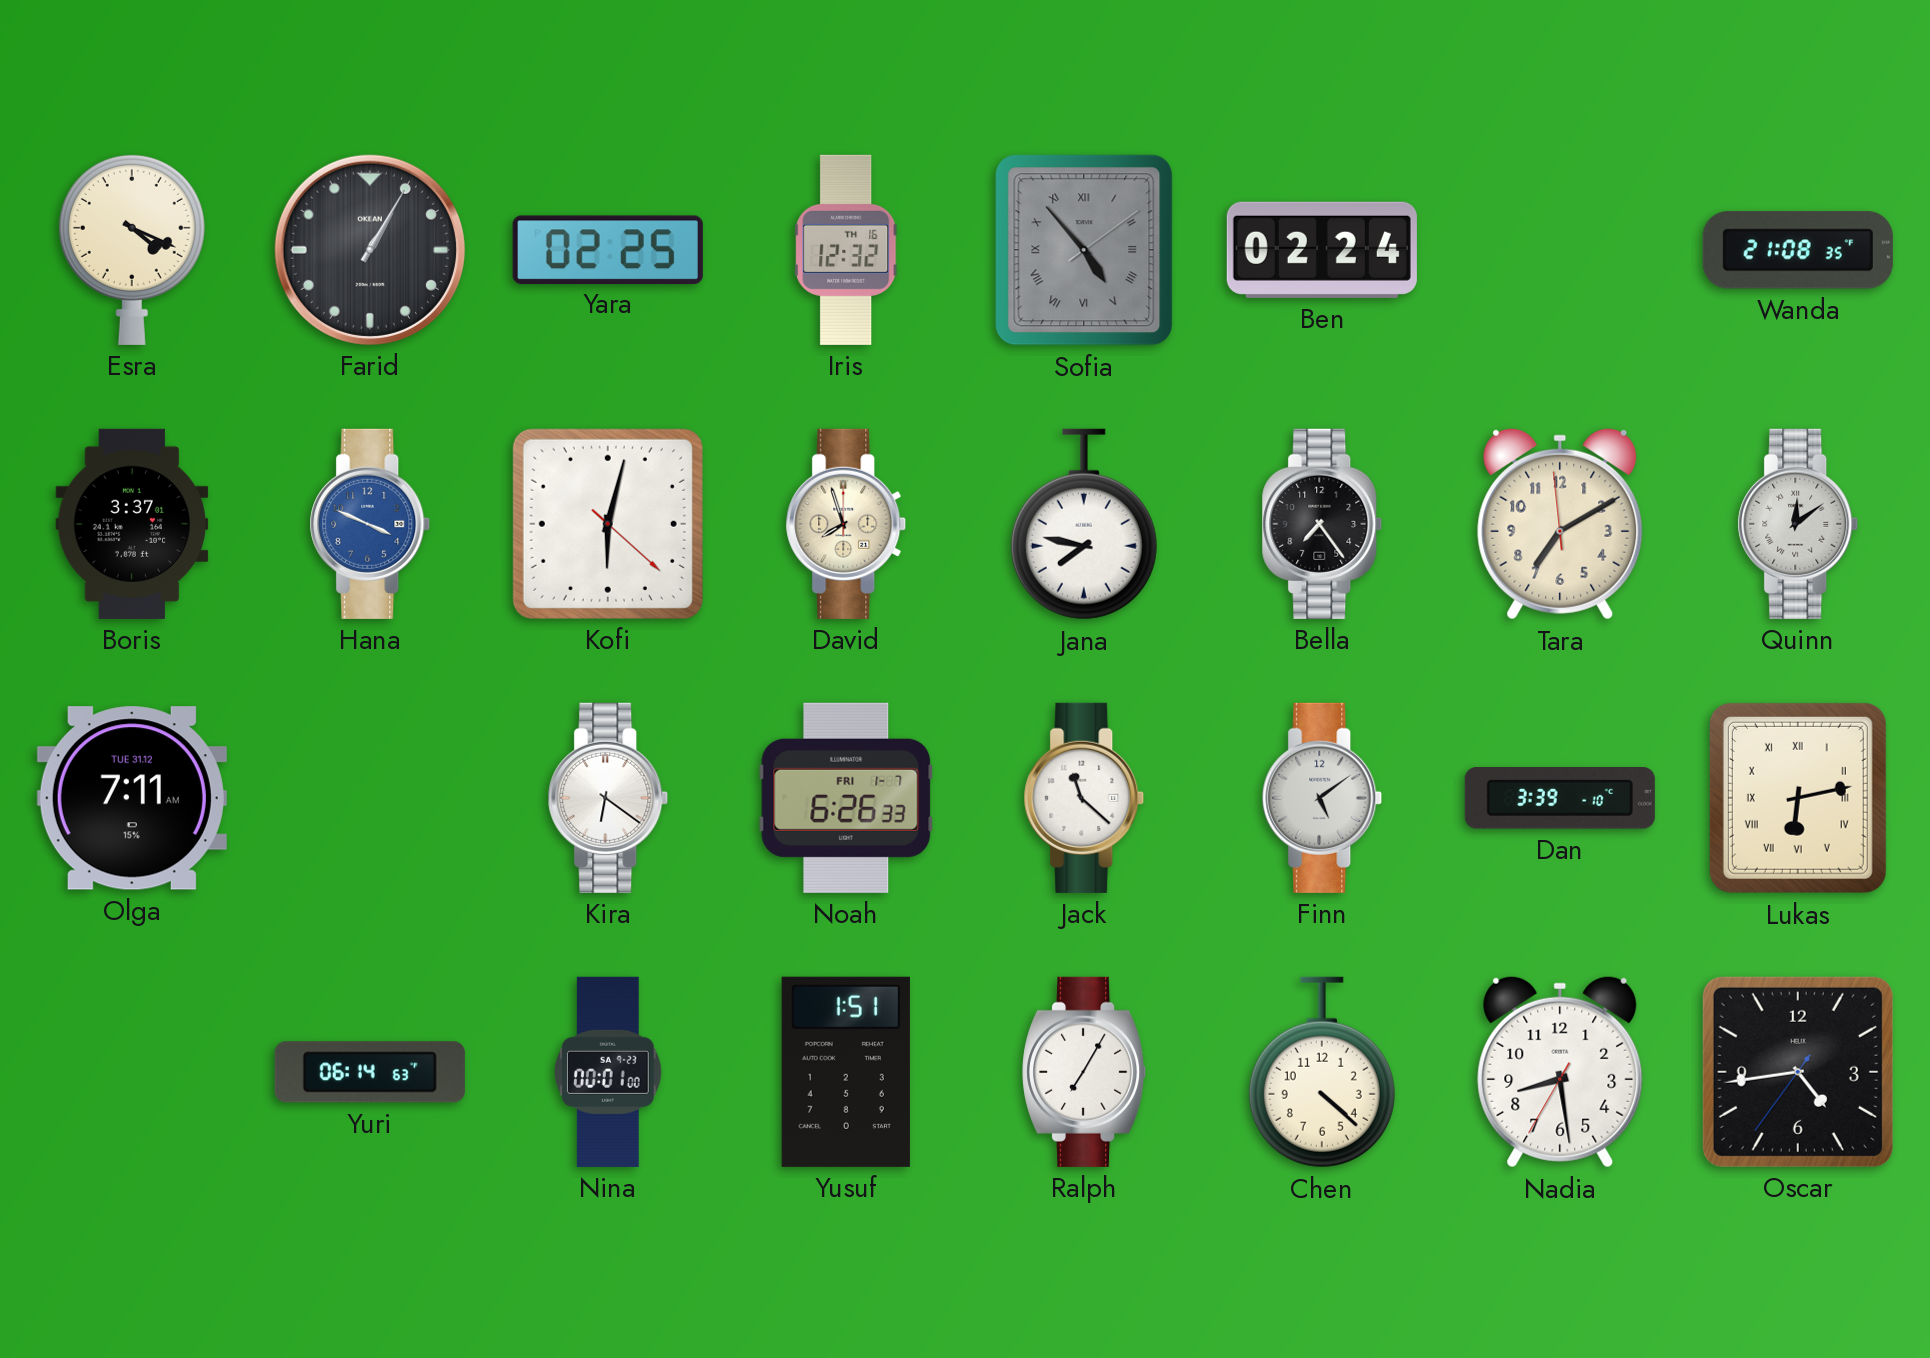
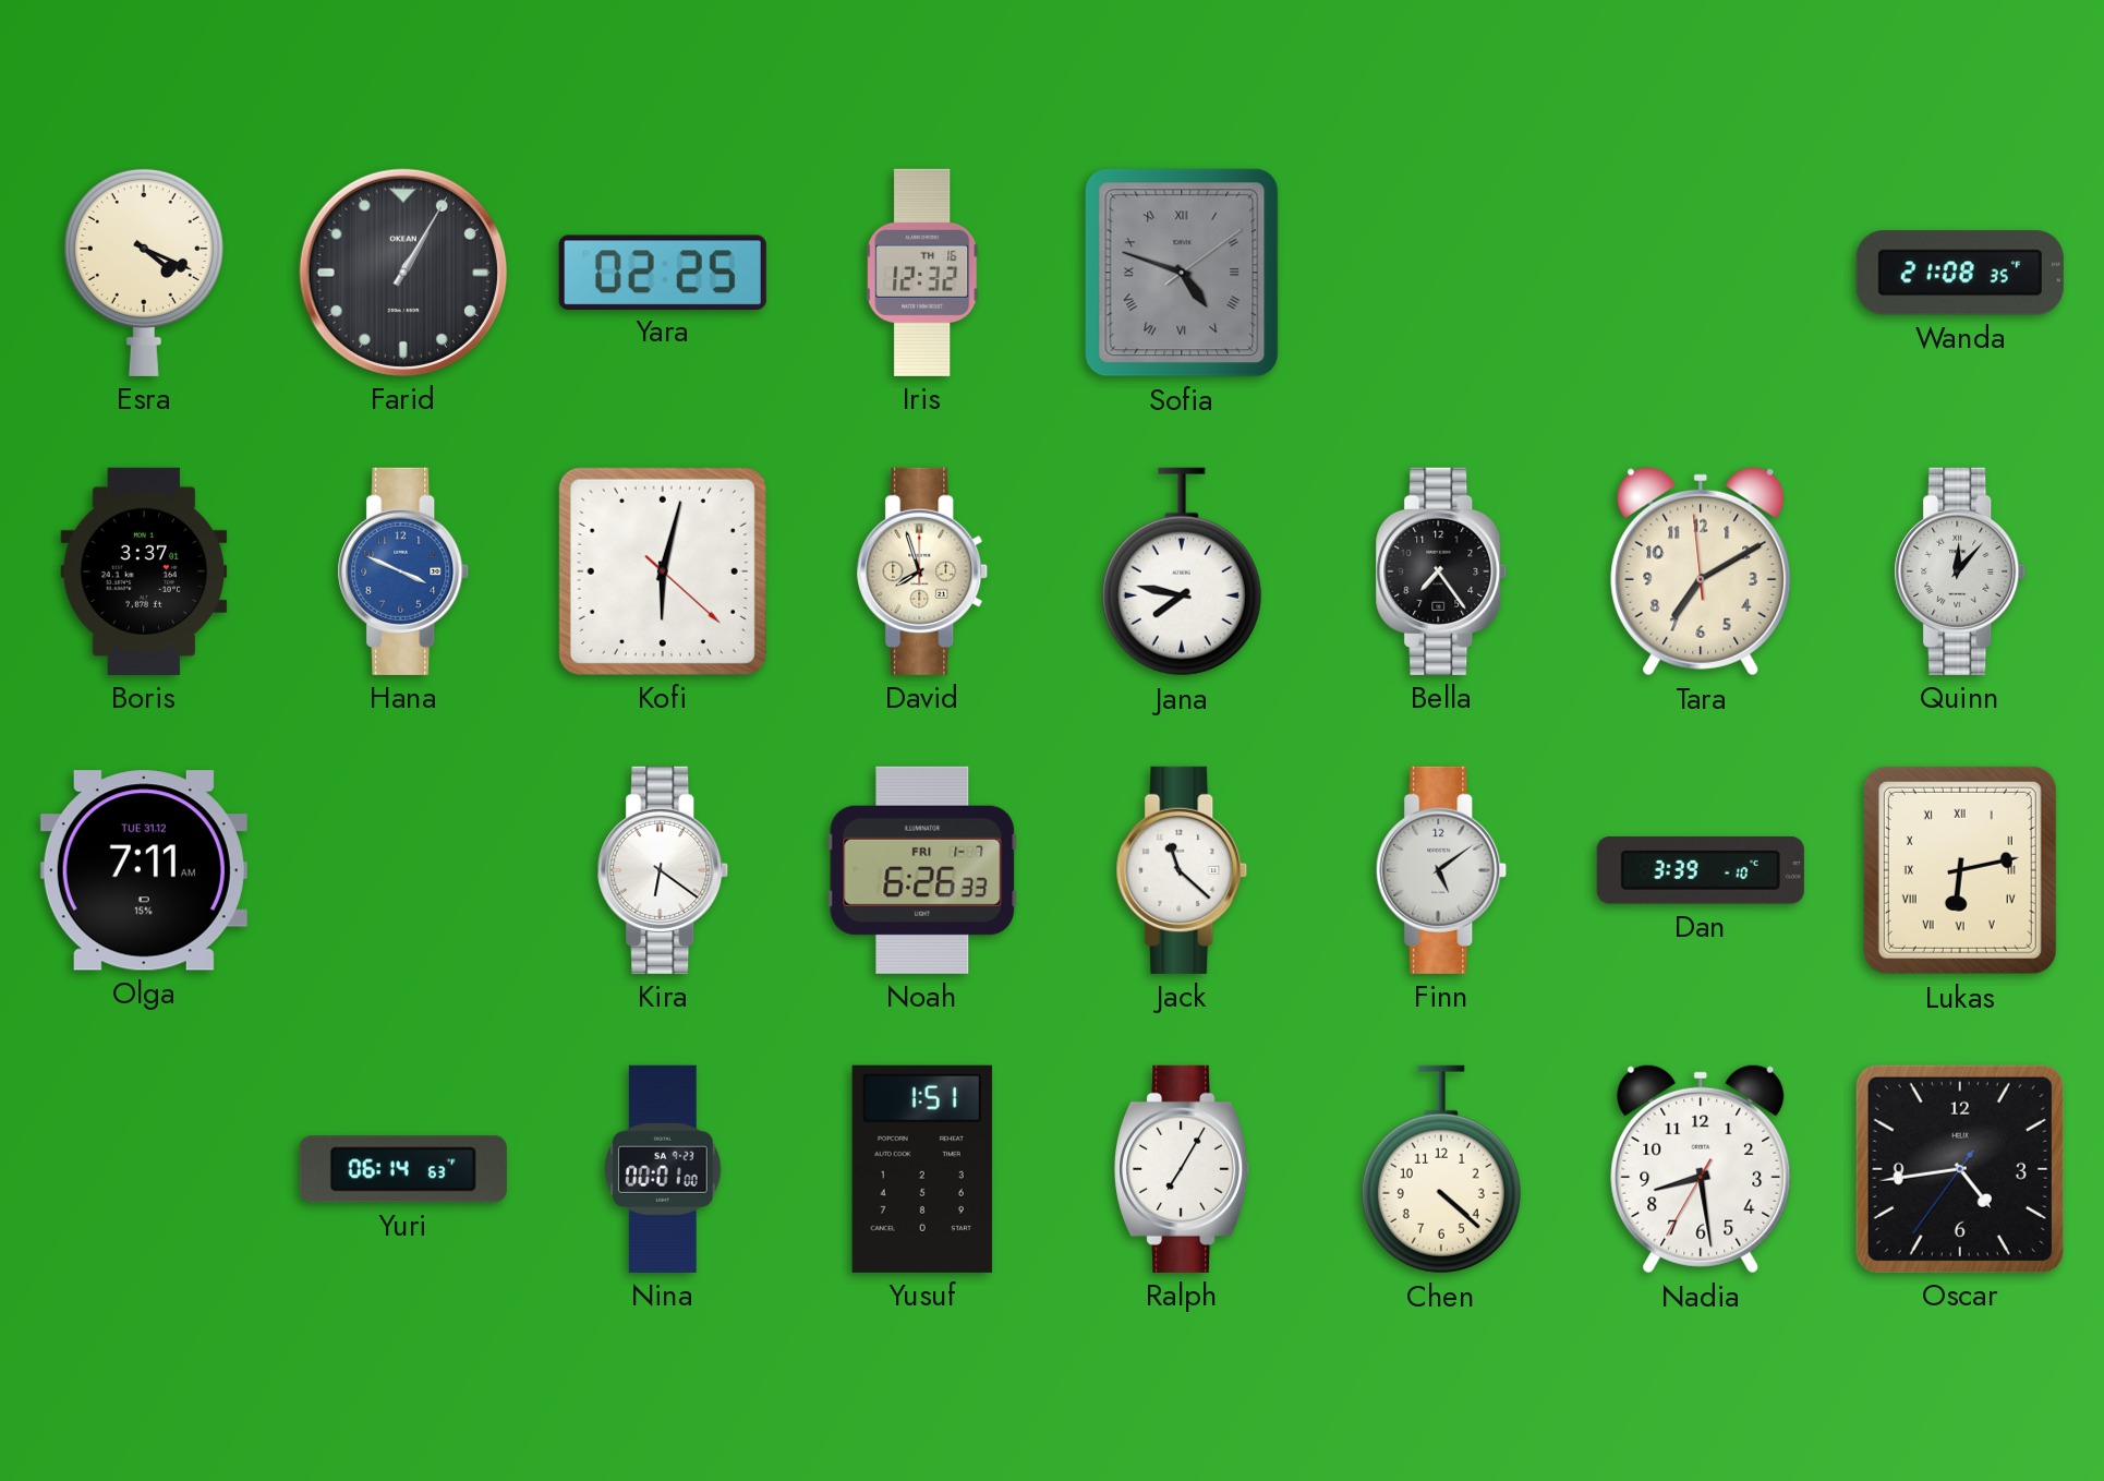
Sofia: 4:53 -> 4:48
Ben: 02:24 -> none
Quinn: 12:09 -> 12:07
